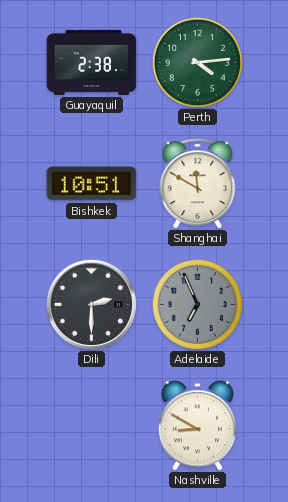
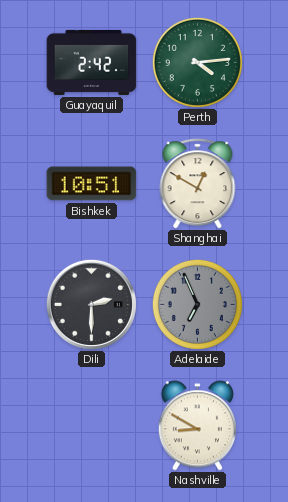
Guayaquil: 2:38 -> 2:42
Shanghai: 11:50 -> 12:50
